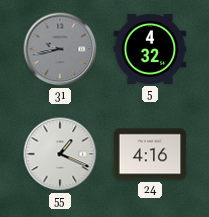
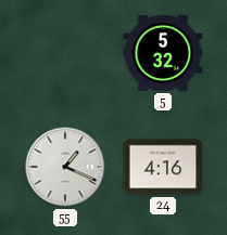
31: 9:43 -> none
5: 4:32 -> 5:32
